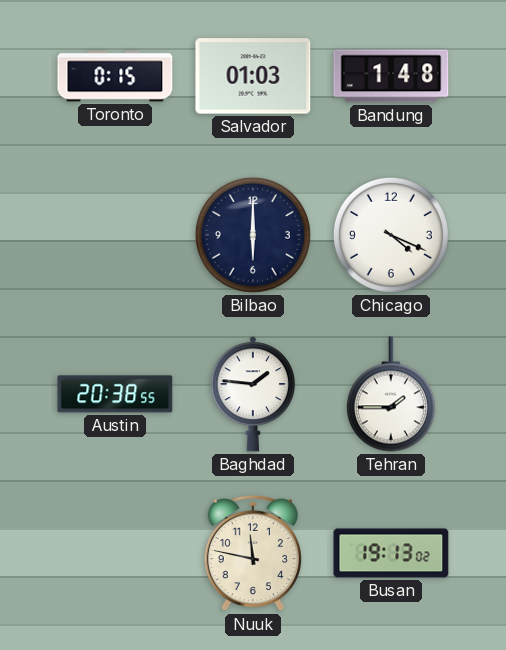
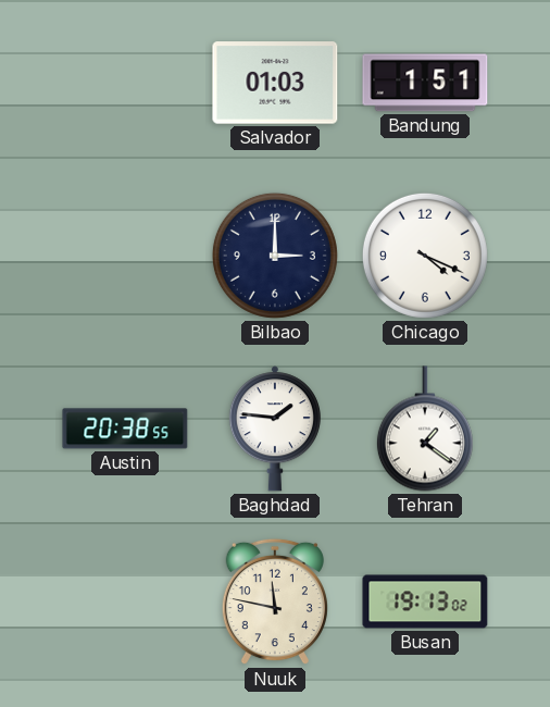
Toronto: 0:15 -> none
Bandung: 1:48 -> 1:51
Bilbao: 6:00 -> 3:00
Tehran: 1:45 -> 1:21
